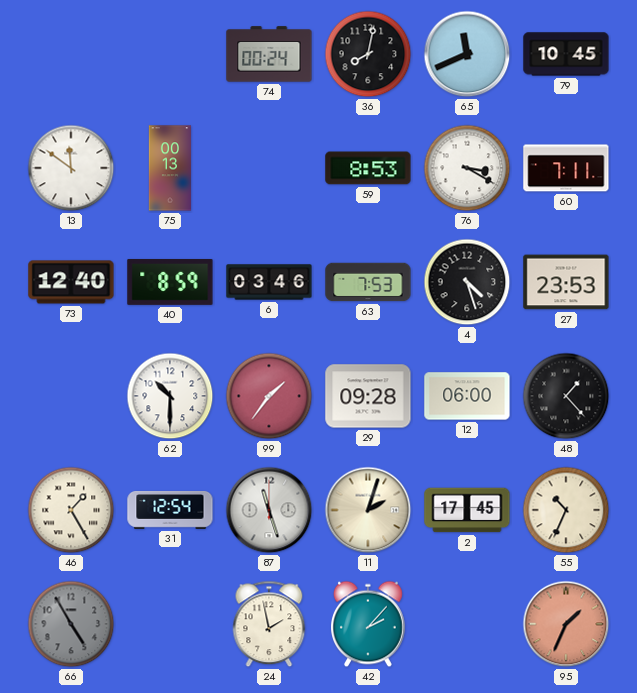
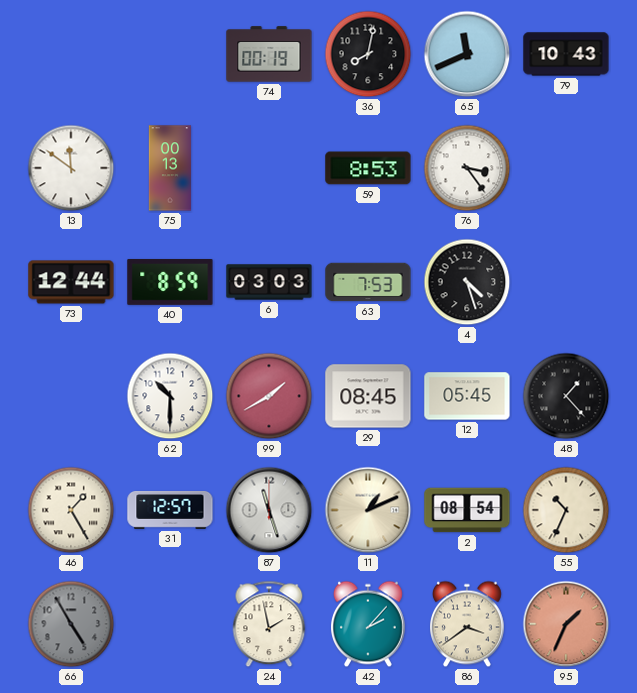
74: 00:24 -> 00:19
79: 10:45 -> 10:43
76: 3:20 -> 3:24
60: 7:11 -> none
73: 12:40 -> 12:44
6: 03:46 -> 03:03
27: 23:53 -> none
99: 1:36 -> 1:40
29: 09:28 -> 08:45
12: 06:00 -> 05:45
31: 12:54 -> 12:57
11: 2:03 -> 1:11
2: 17:45 -> 08:54
86: none -> 3:39
